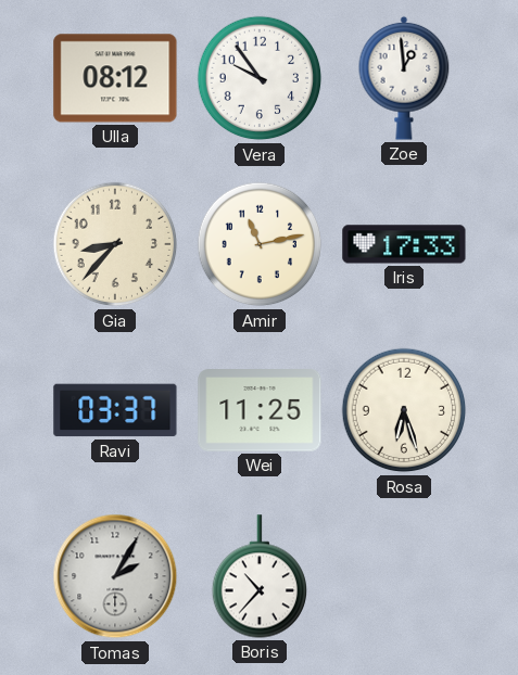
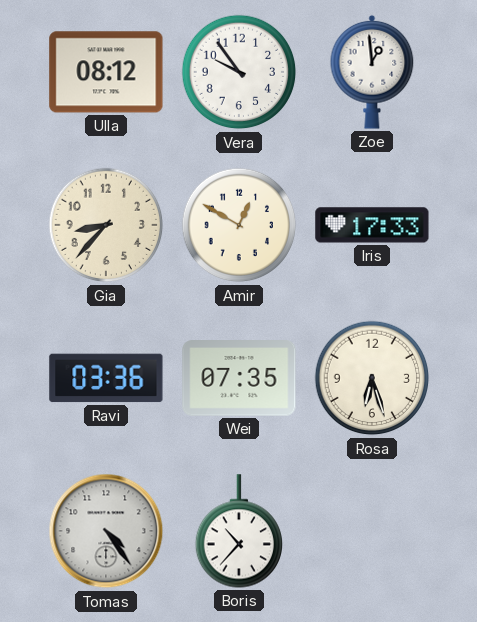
Amir: 11:13 -> 12:50
Ravi: 03:37 -> 03:36
Wei: 11:25 -> 07:35
Tomas: 2:05 -> 4:24
